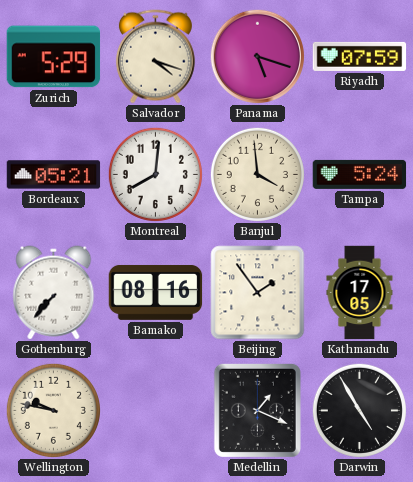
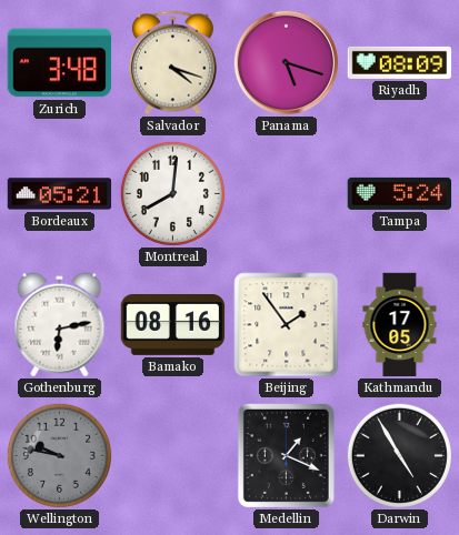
Zurich: 5:29 -> 3:48
Riyadh: 07:59 -> 08:09
Banjul: 3:59 -> none
Gothenburg: 7:37 -> 6:13
Wellington dial: cream -> grey
